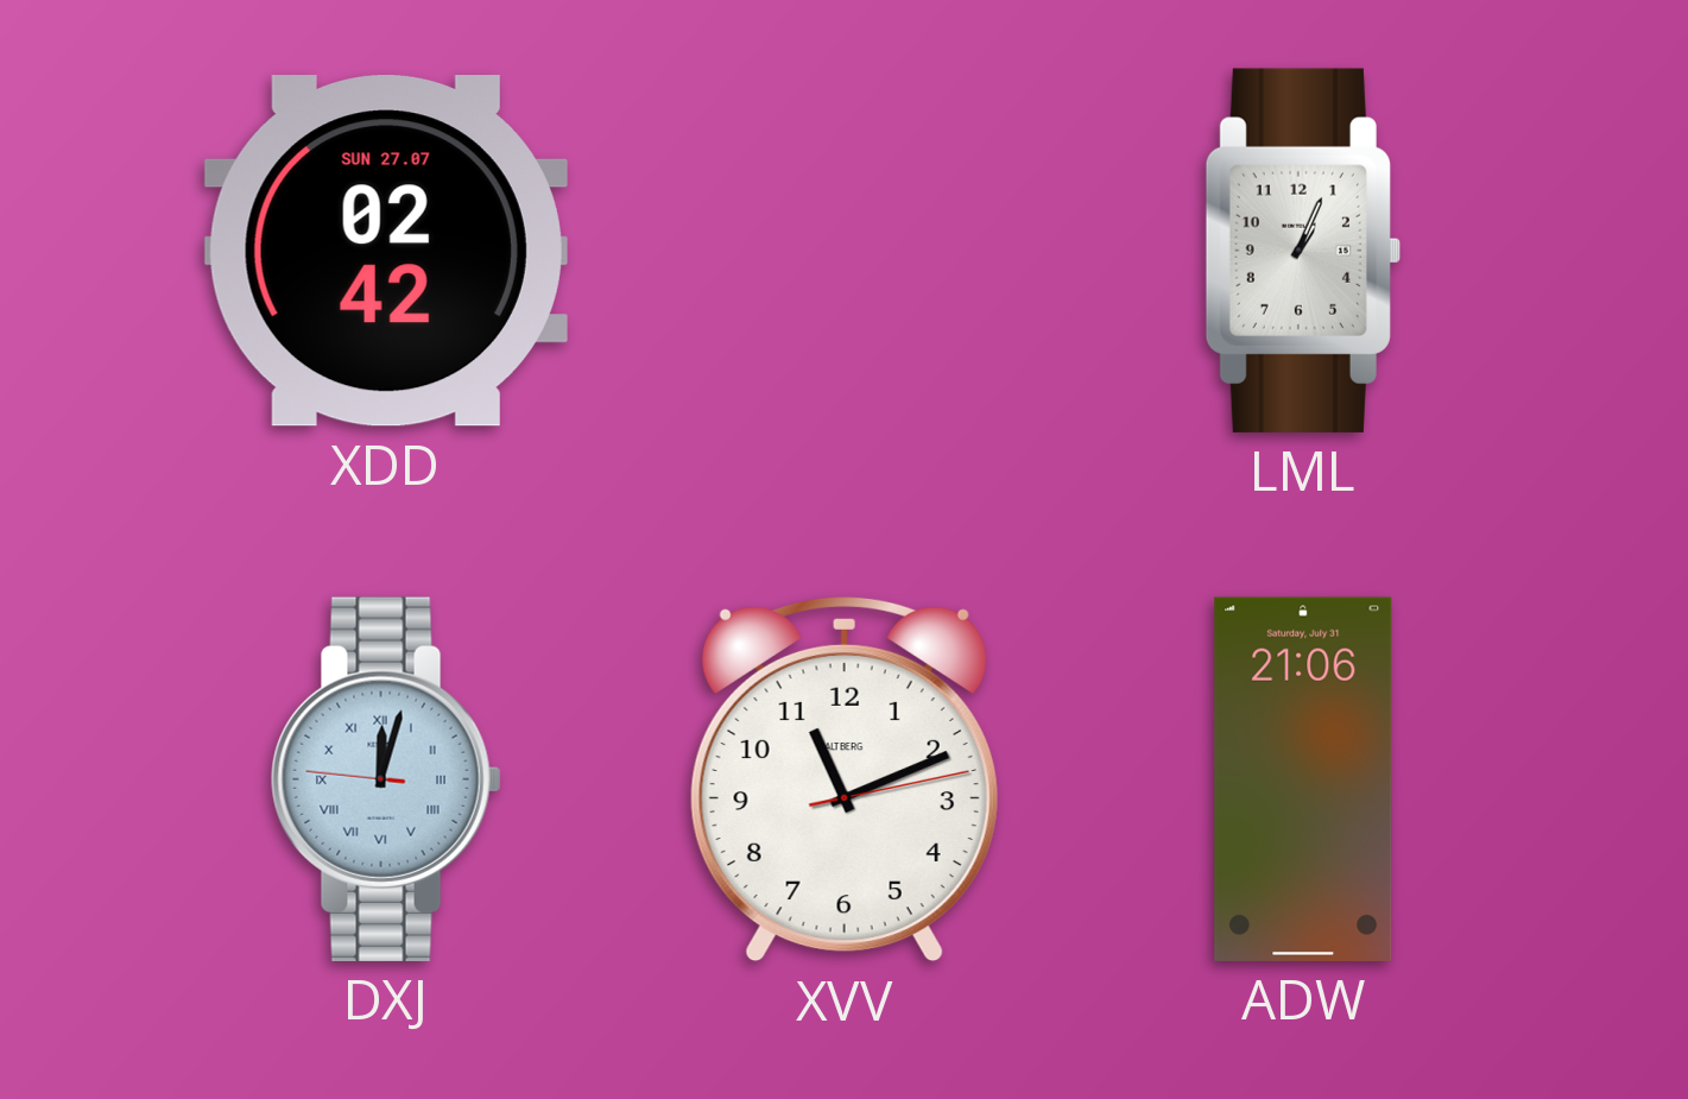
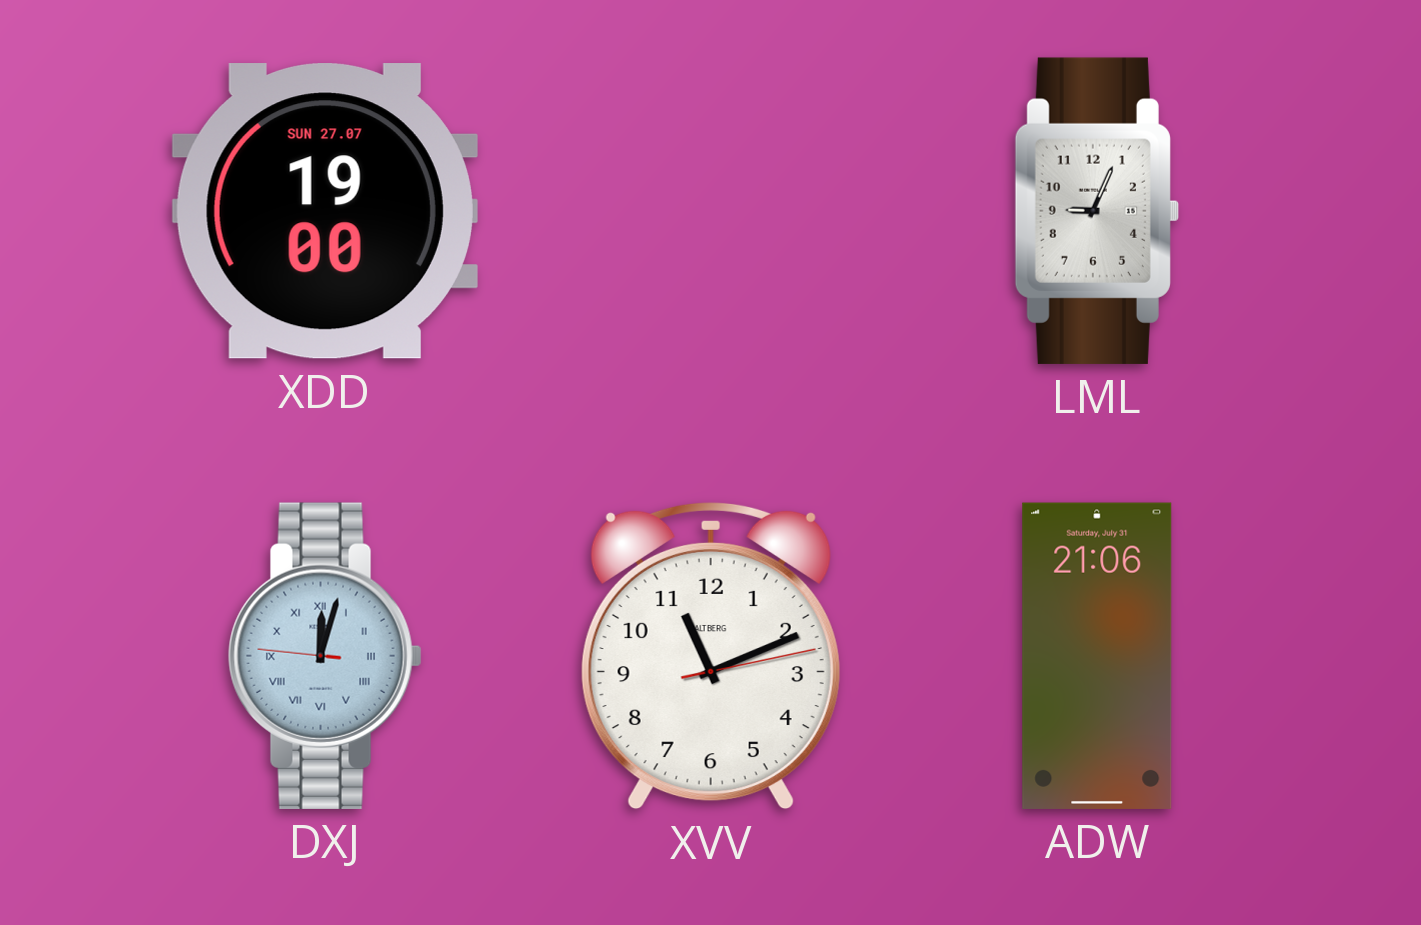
XDD: 02:42 -> 19:00
LML: 1:04 -> 9:04
